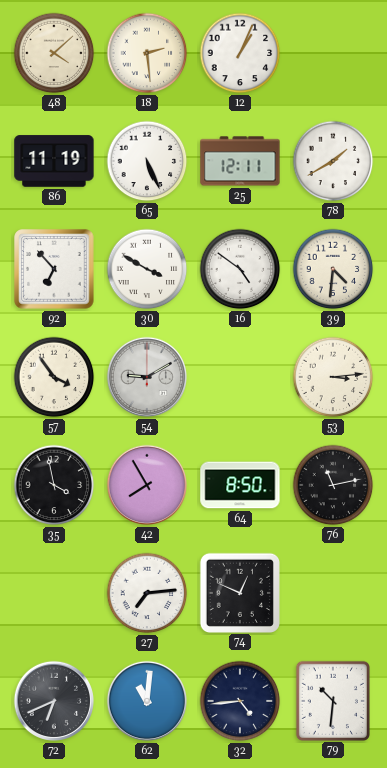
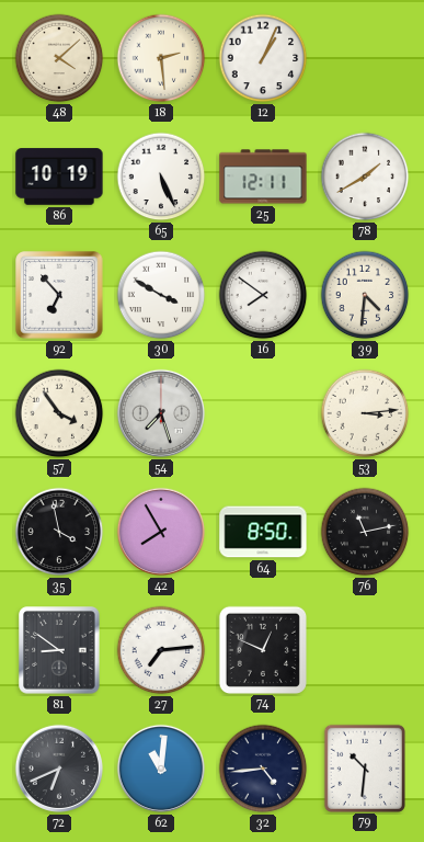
86: 11:19 -> 10:19
16: 4:51 -> 7:51
54: 9:10 -> 7:27
81: none -> 8:51
